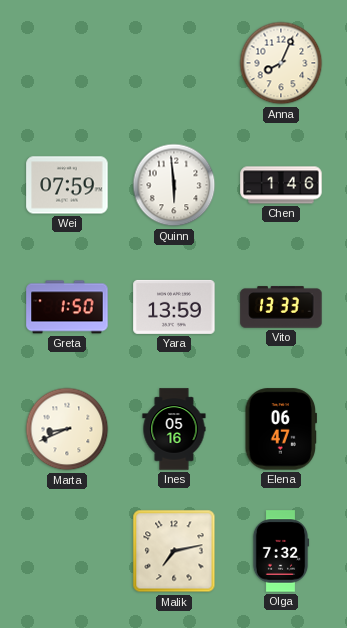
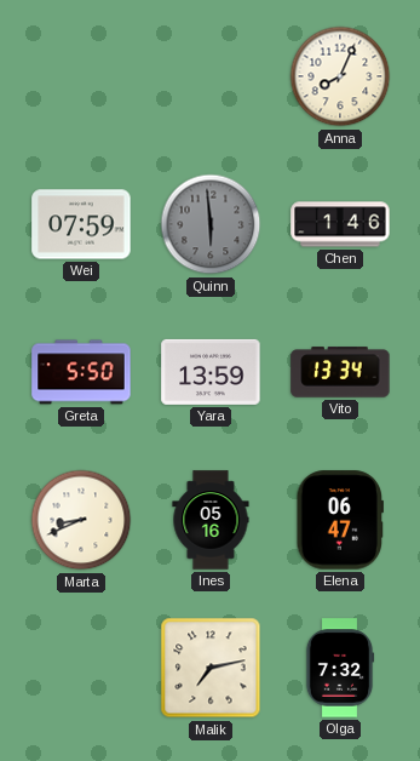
Quinn dial: white -> grey
Greta: 1:50 -> 5:50
Vito: 13:33 -> 13:34
